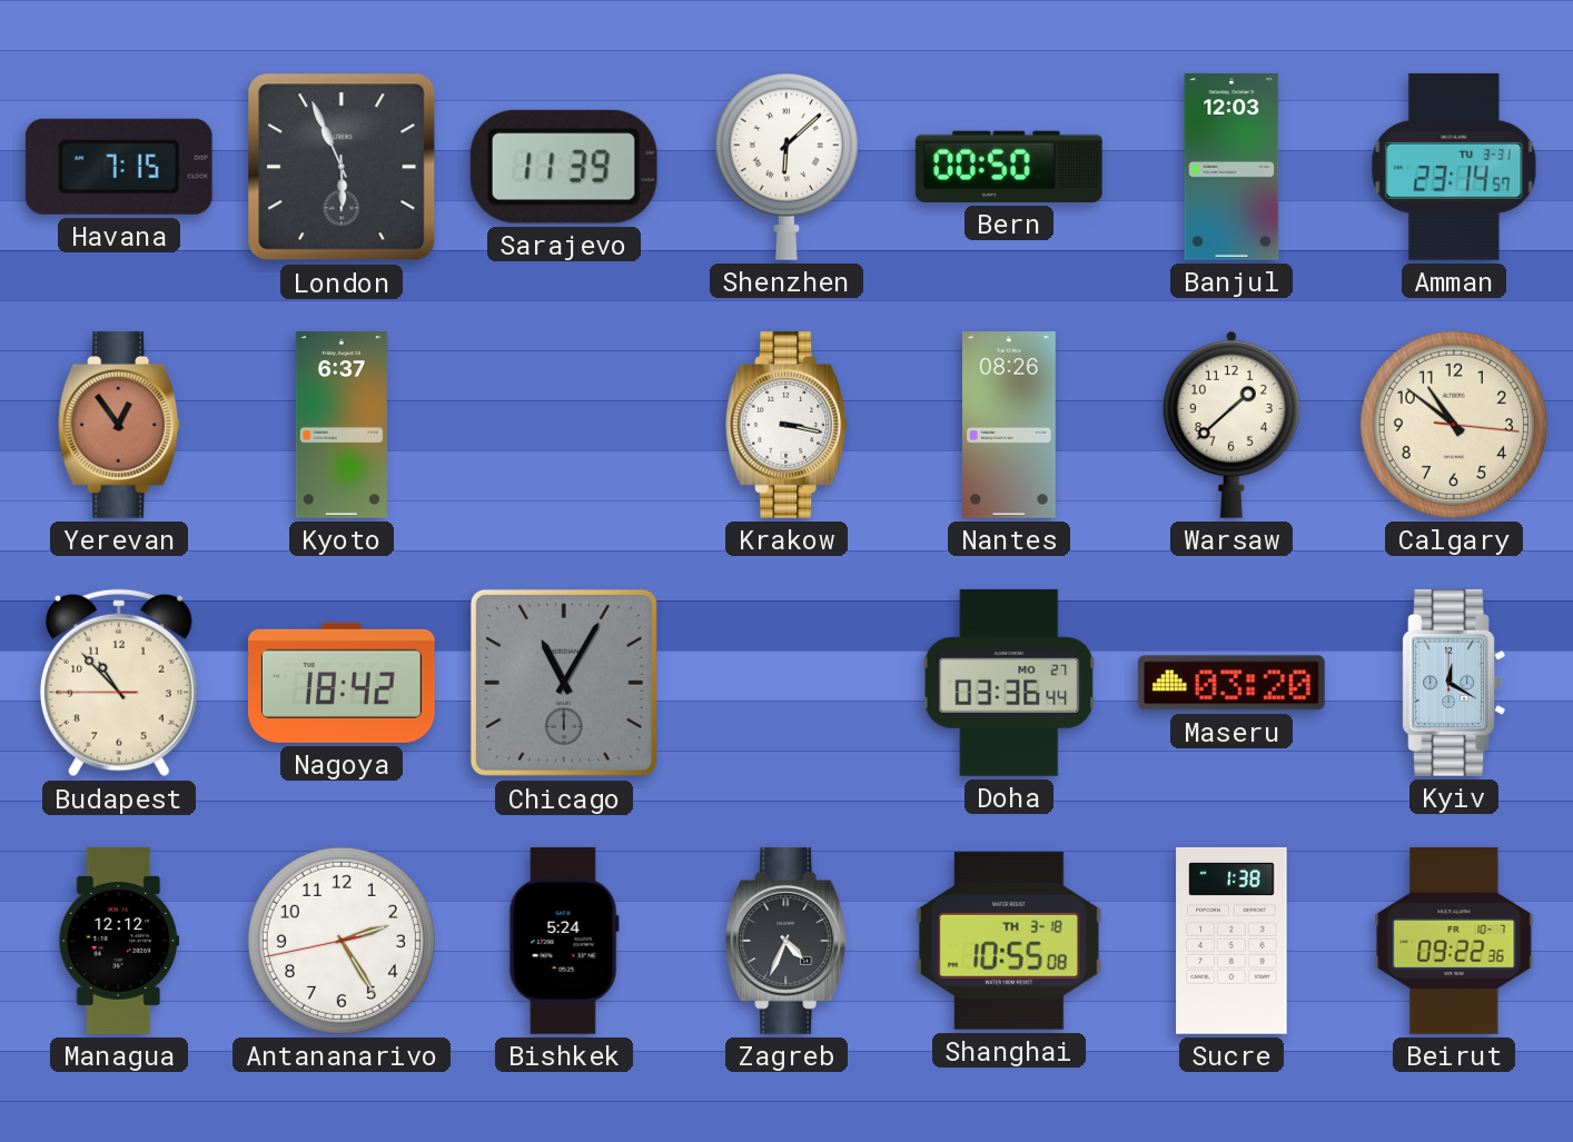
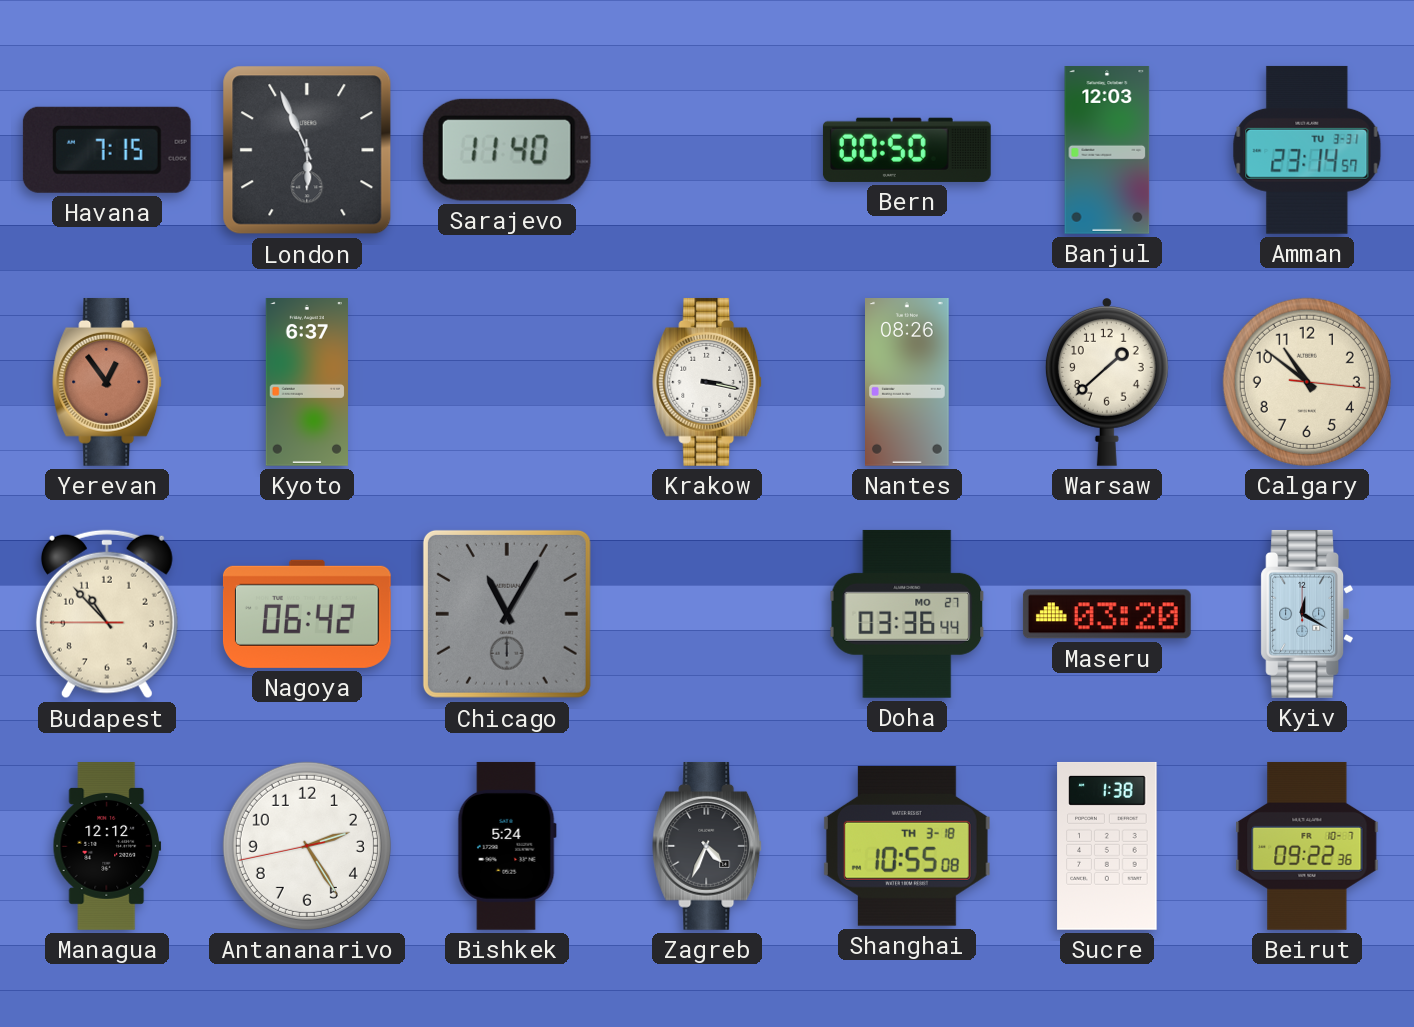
Sarajevo: 11:39 -> 11:40
Shenzhen: 6:08 -> none
Nagoya: 18:42 -> 06:42
